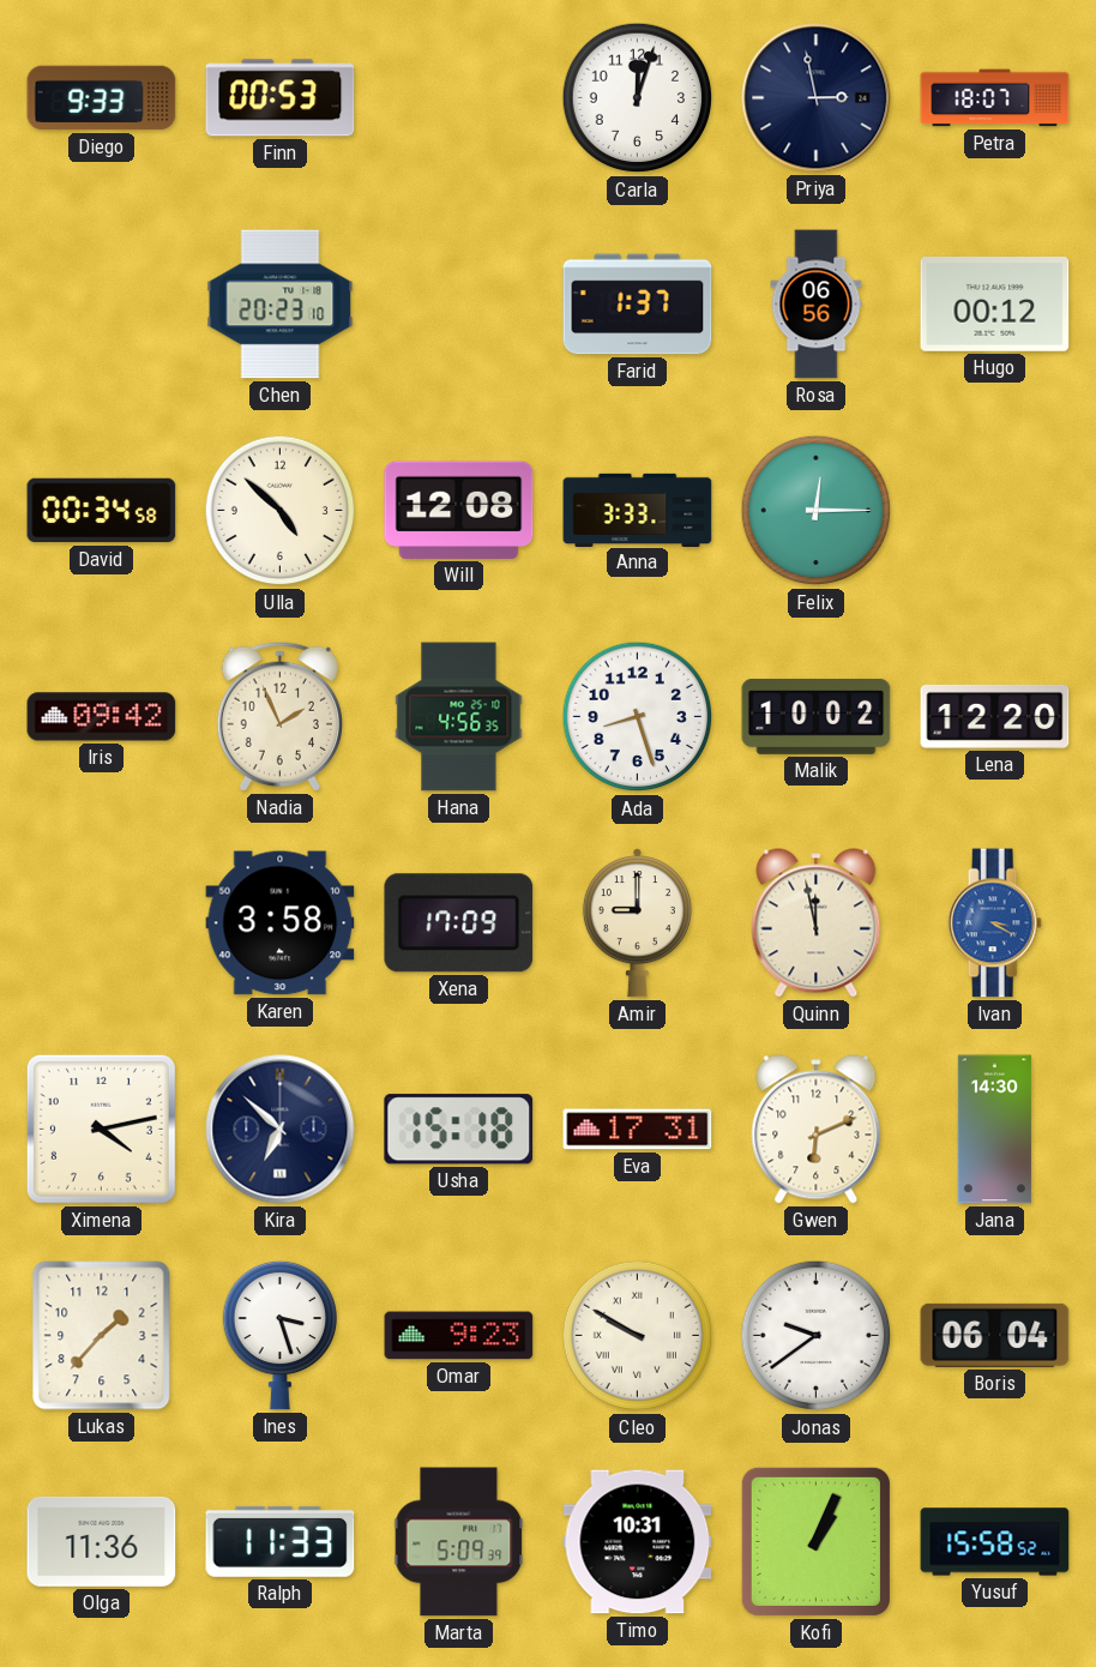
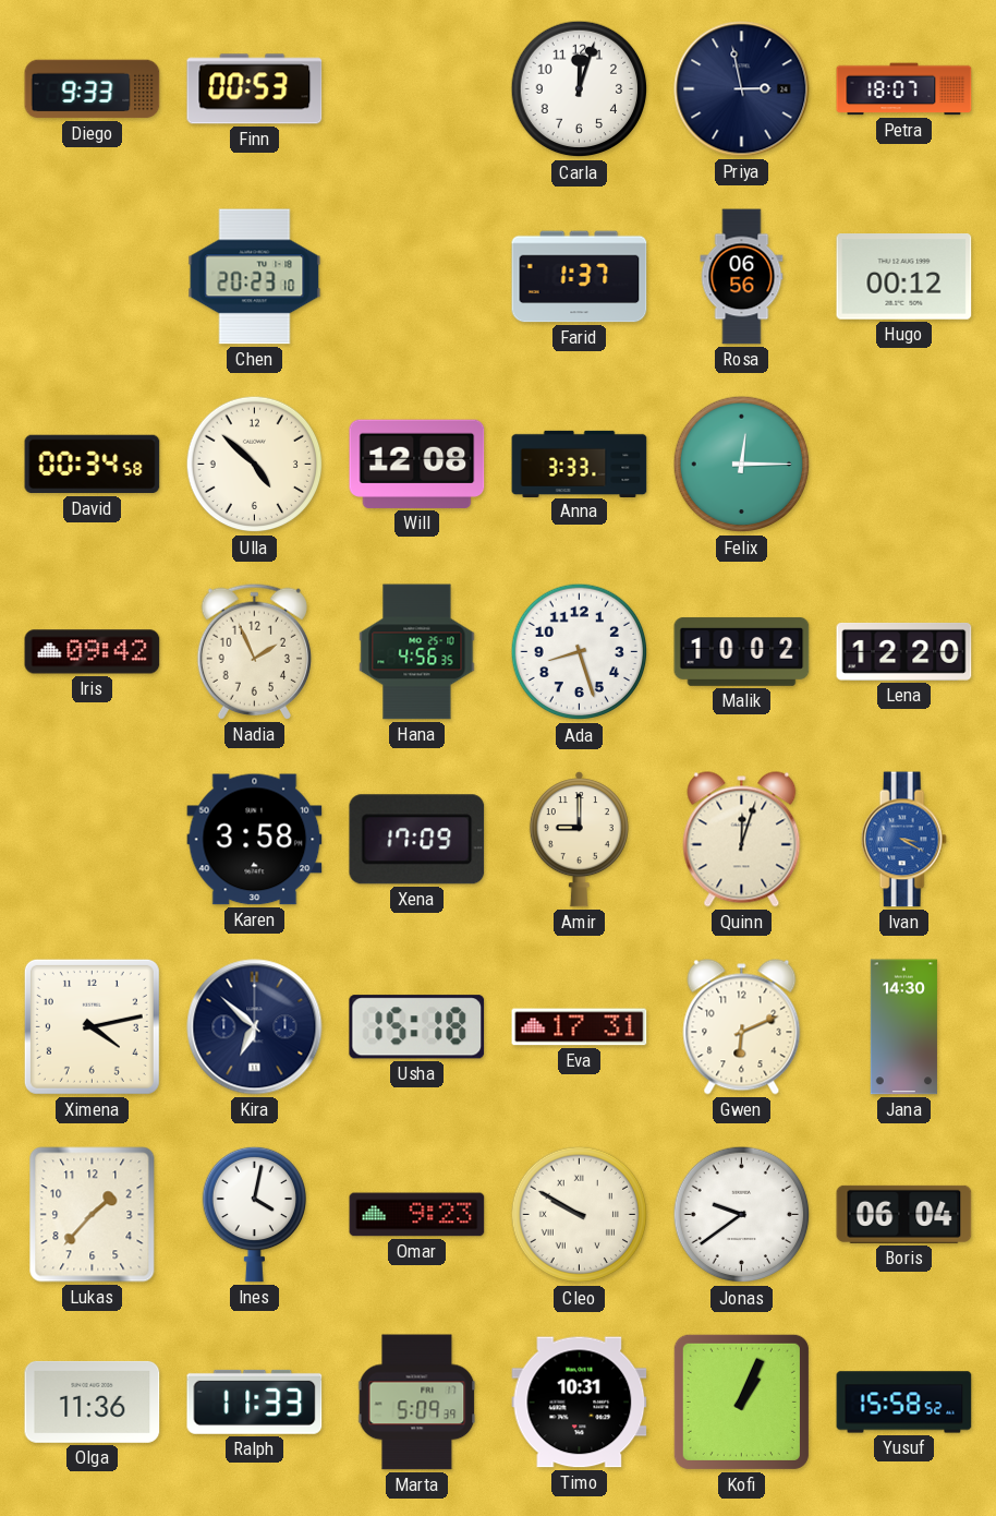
Quinn: 11:58 -> 12:03
Ines: 3:27 -> 4:02
